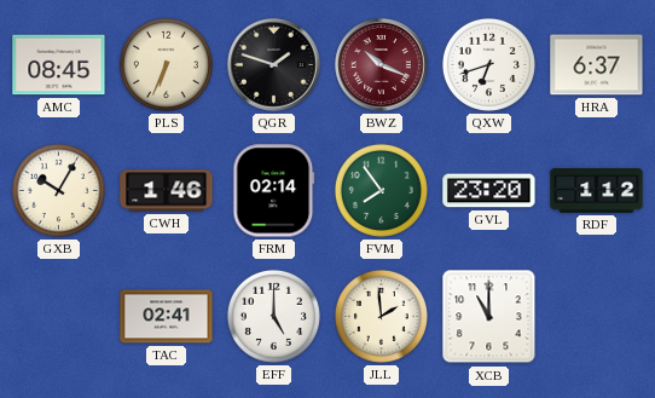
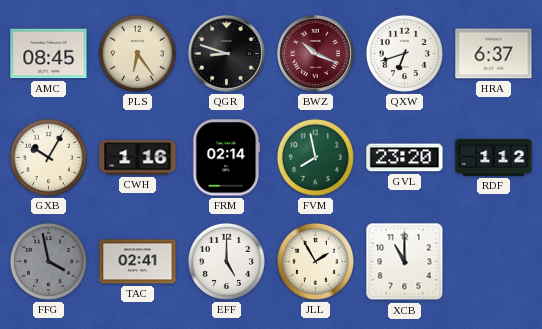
PLS: 6:34 -> 6:24
QGR: 1:48 -> 8:48
CWH: 1:46 -> 1:16
FVM: 7:54 -> 7:58
FFG: none -> 3:58
JLL: 1:59 -> 1:55
